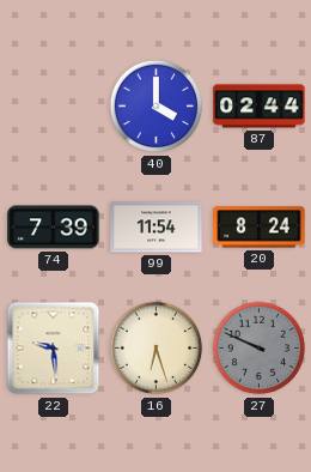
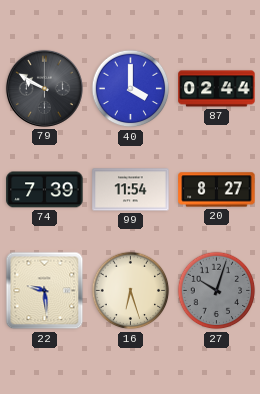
79: none -> 9:50
20: 8:24 -> 8:27
27: 9:49 -> 10:03
